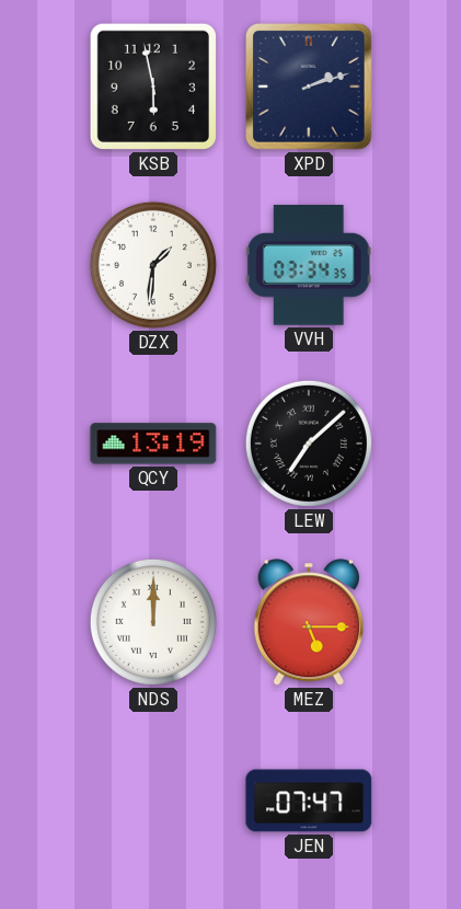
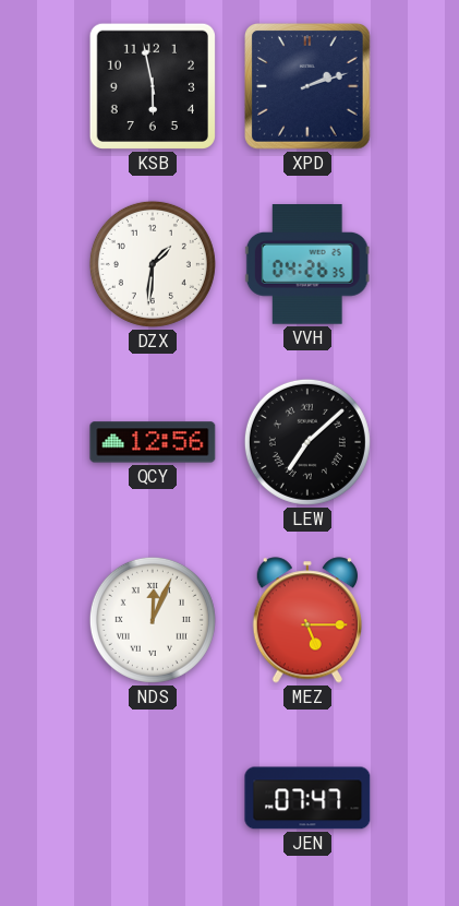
VVH: 03:34 -> 04:26
QCY: 13:19 -> 12:56
NDS: 12:00 -> 12:04
